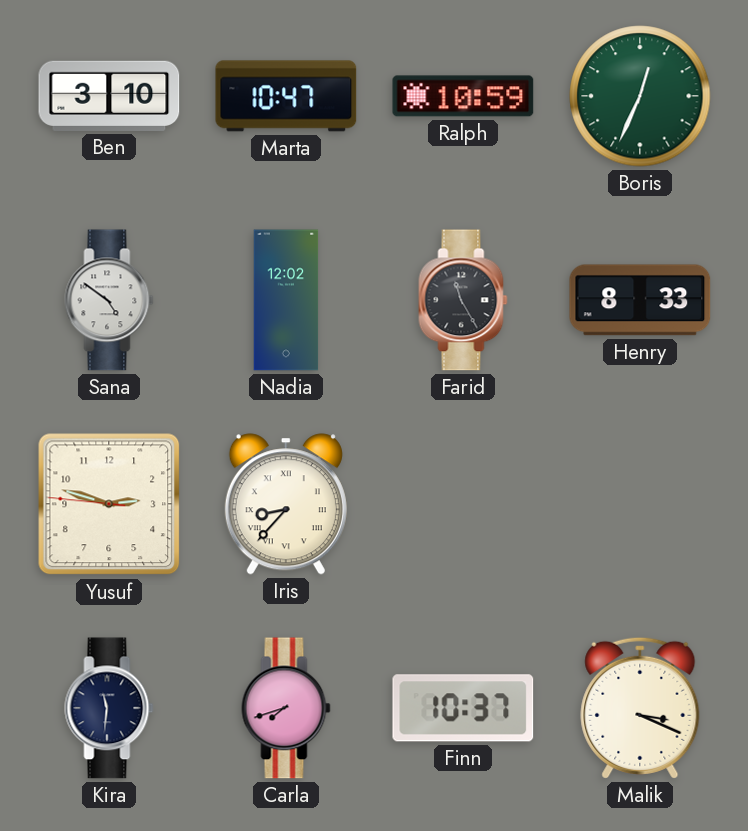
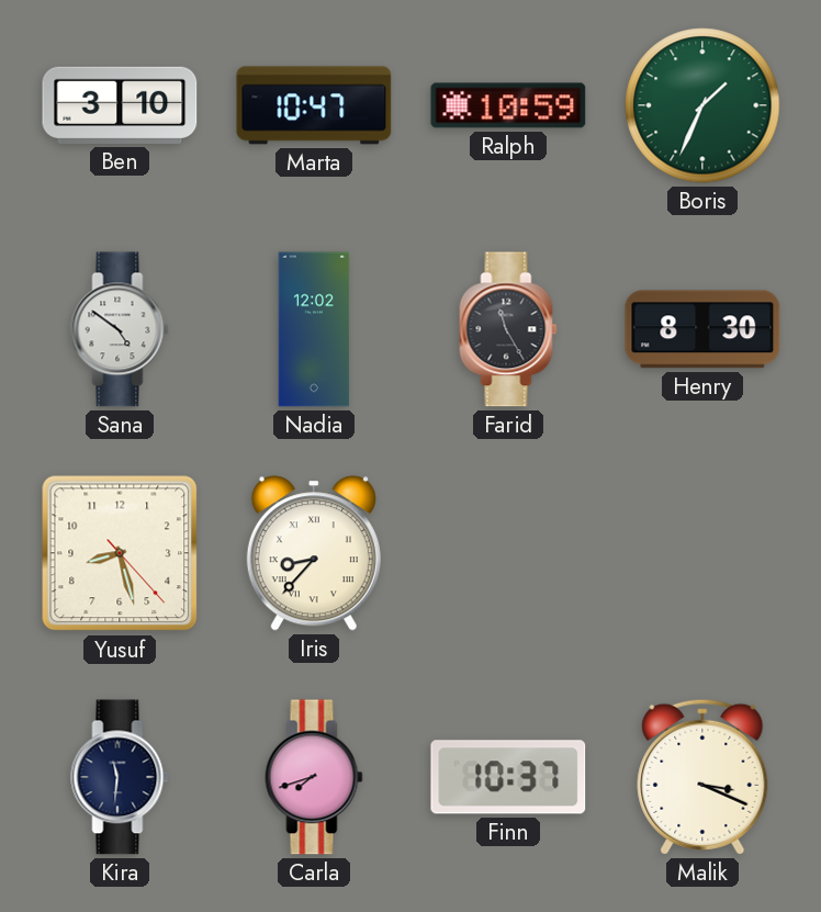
Boris: 12:34 -> 1:34
Henry: 8:33 -> 8:30
Yusuf: 2:47 -> 8:27
